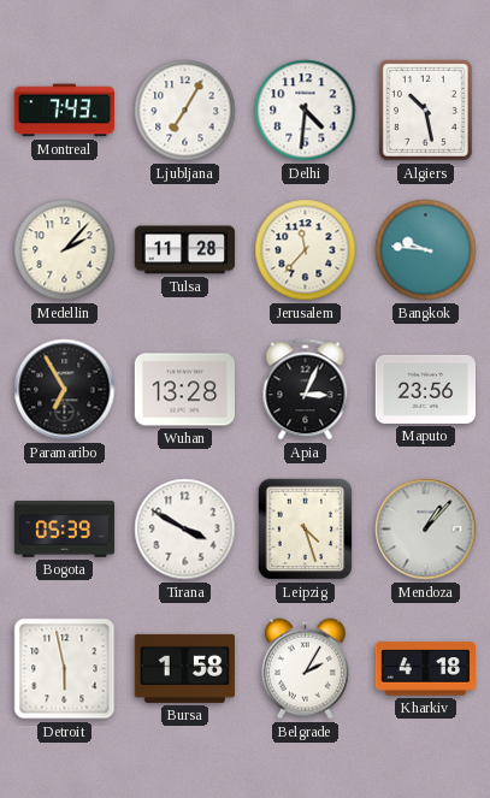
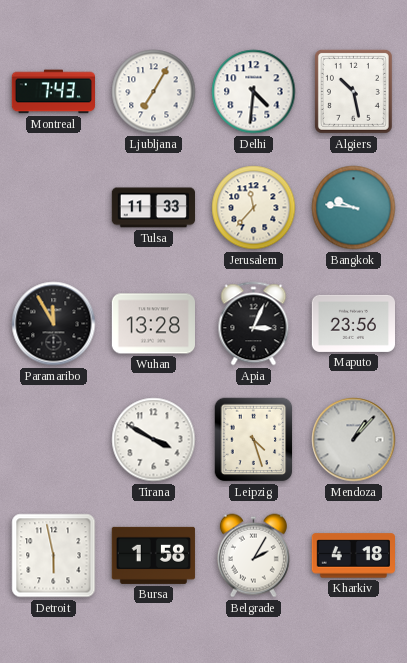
Medellin: 2:07 -> none
Tulsa: 11:28 -> 11:33
Paramaribo: 6:55 -> 11:55
Bogota: 05:39 -> none
